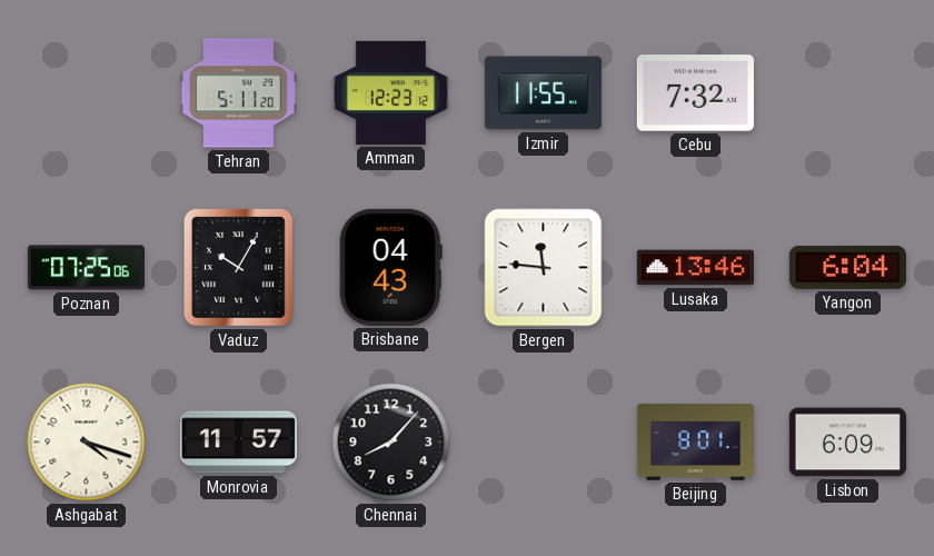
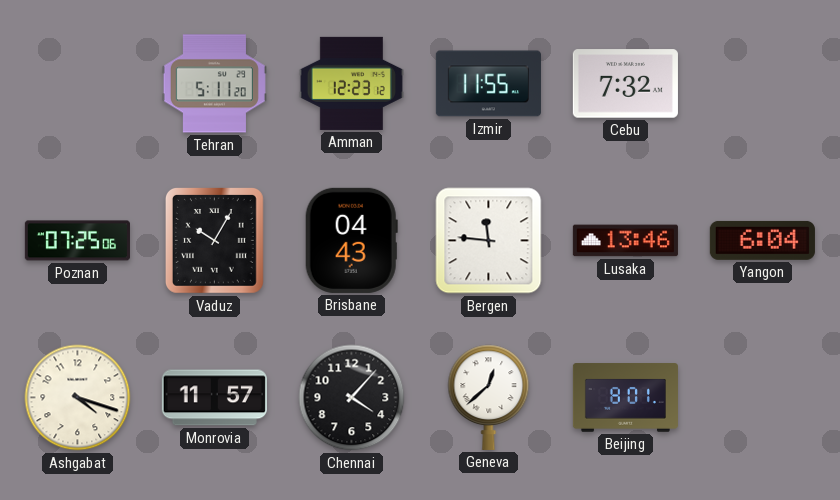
Chennai: 8:07 -> 4:07
Geneva: none -> 12:38
Lisbon: 6:09 -> none
